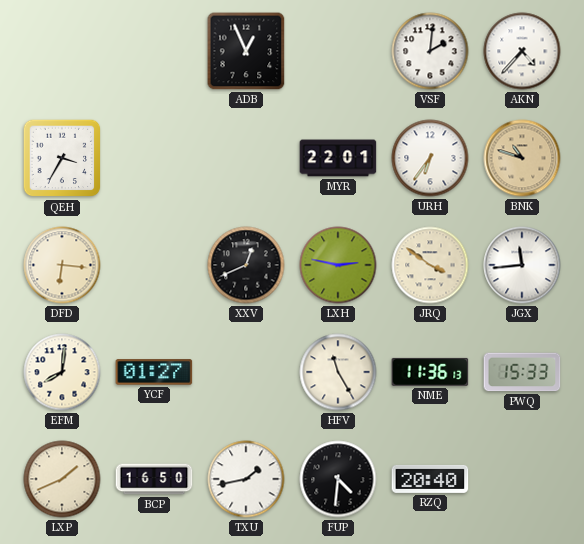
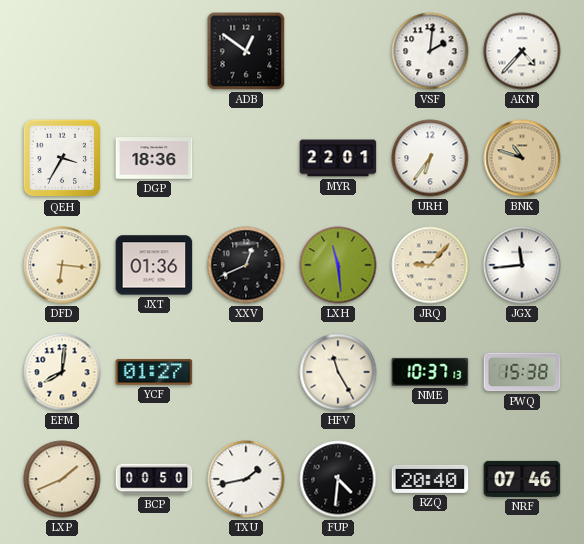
ADB: 12:56 -> 12:51
DGP: none -> 18:36
JXT: none -> 01:36
LXH: 2:47 -> 11:29
JRQ: 3:51 -> 9:07
NME: 11:36 -> 10:37
PWQ: 15:33 -> 15:38
BCP: 16:50 -> 00:50
NRF: none -> 07:46
